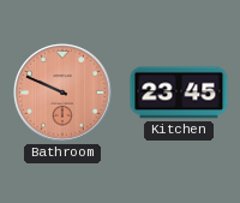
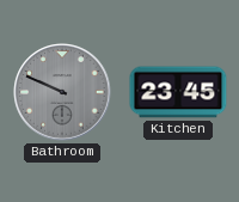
Bathroom dial: salmon -> grey
